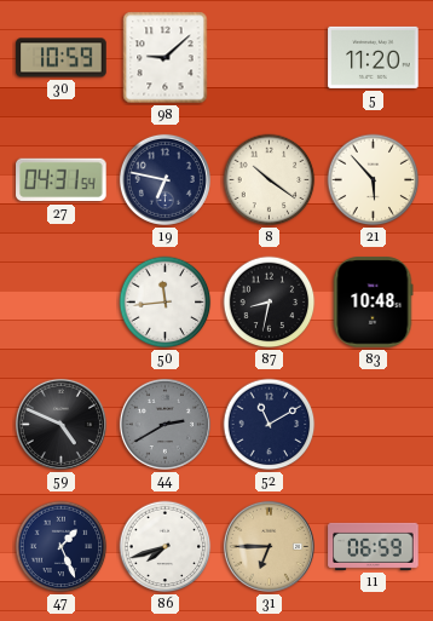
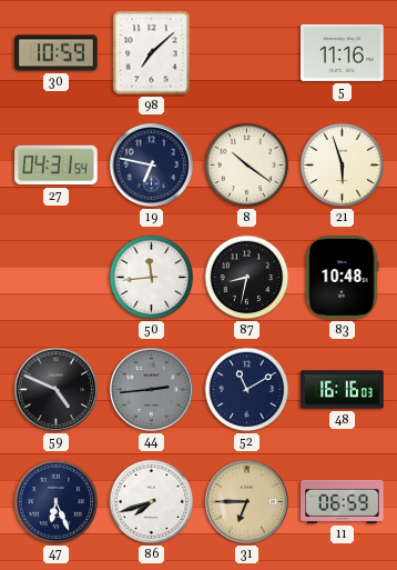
98: 9:08 -> 7:08
5: 11:20 -> 11:16
21: 5:53 -> 5:57
44: 2:40 -> 2:44
48: none -> 16:16
47: 1:26 -> 6:26
